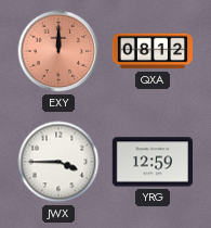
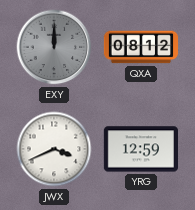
EXY dial: salmon -> grey
JWX: 3:45 -> 3:41
